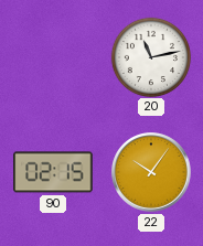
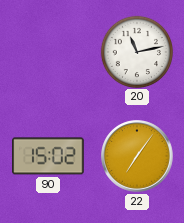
90: 02:15 -> 15:02
22: 10:06 -> 7:06
